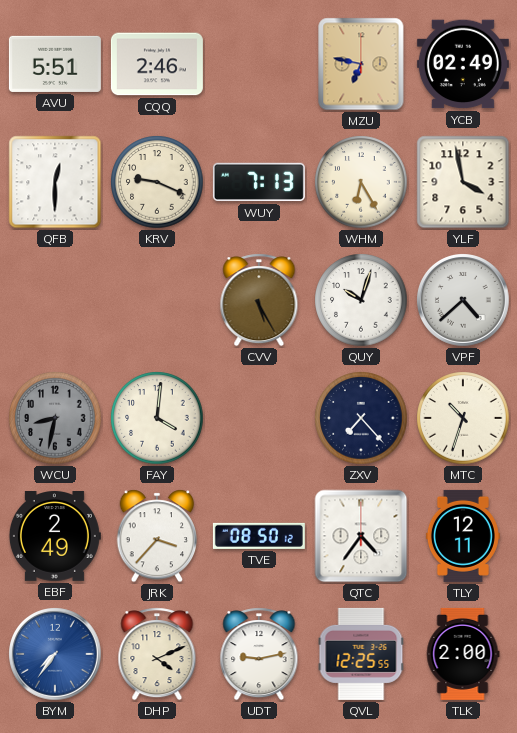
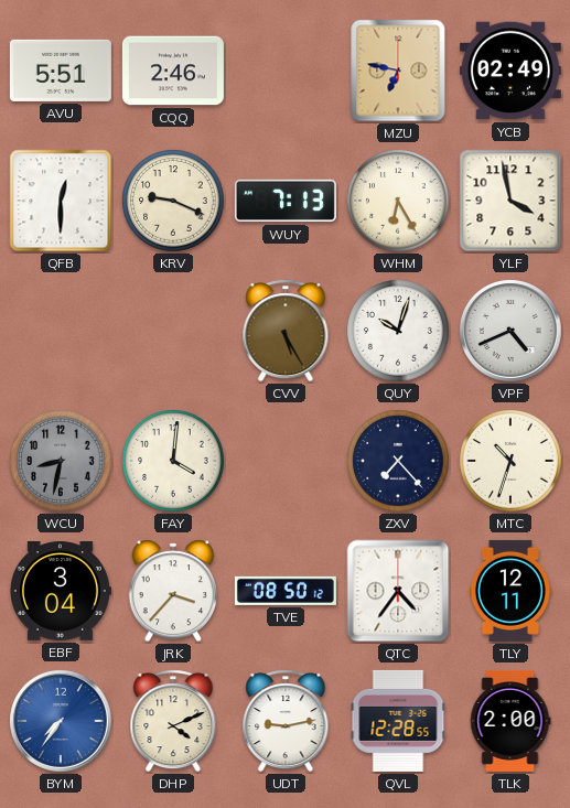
VPF: 4:38 -> 4:41
EBF: 2:49 -> 3:04
QVL: 12:25 -> 12:28
